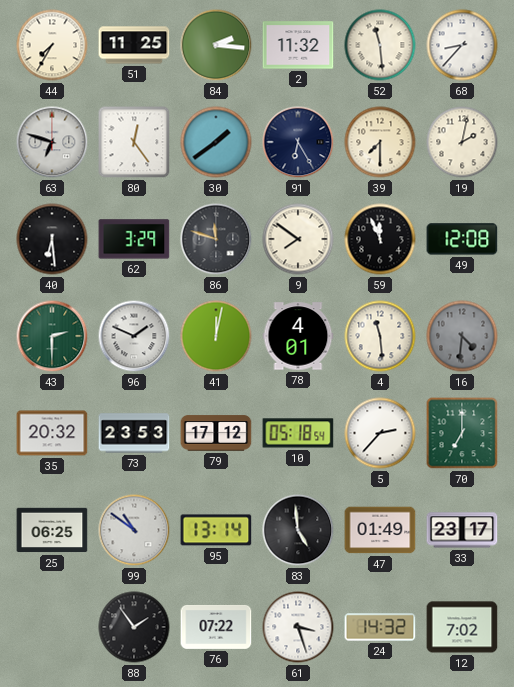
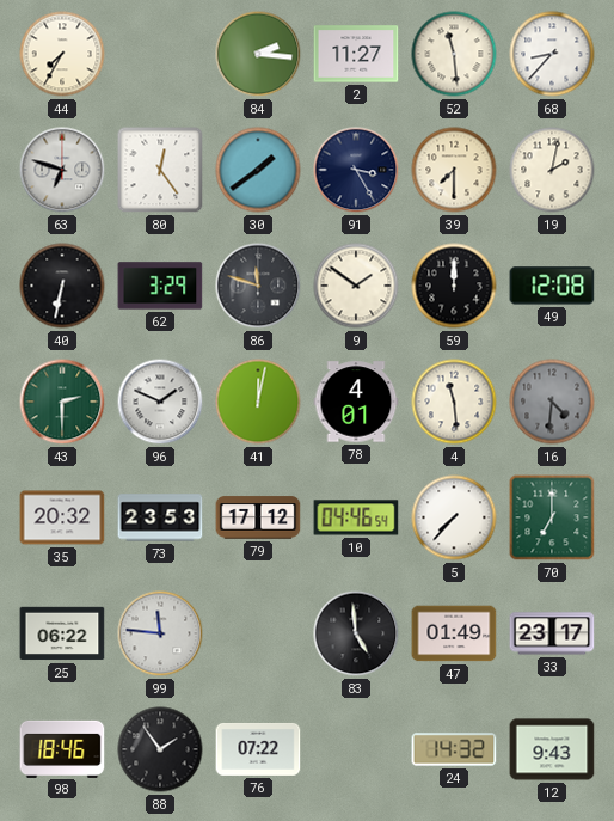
51: 11:25 -> none
2: 11:32 -> 11:27
91: 6:25 -> 3:25
40: 6:29 -> 6:32
9: 7:51 -> 1:51
59: 11:56 -> 12:00
10: 05:18 -> 04:46
5: 2:37 -> 7:37
25: 06:25 -> 06:22
99: 10:51 -> 11:46
95: 13:14 -> none
98: none -> 18:46
61: 3:27 -> none
12: 7:02 -> 9:43
